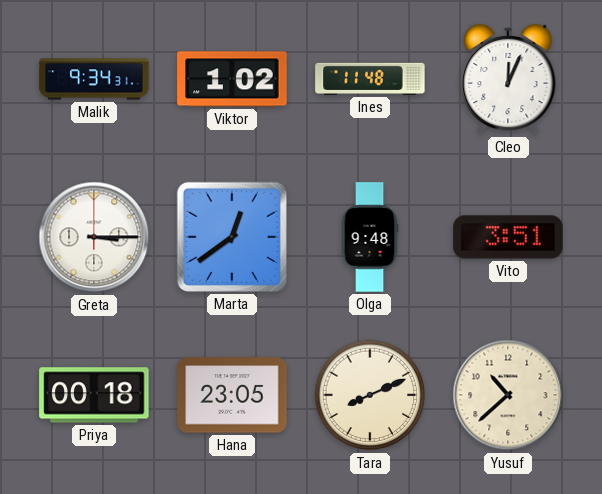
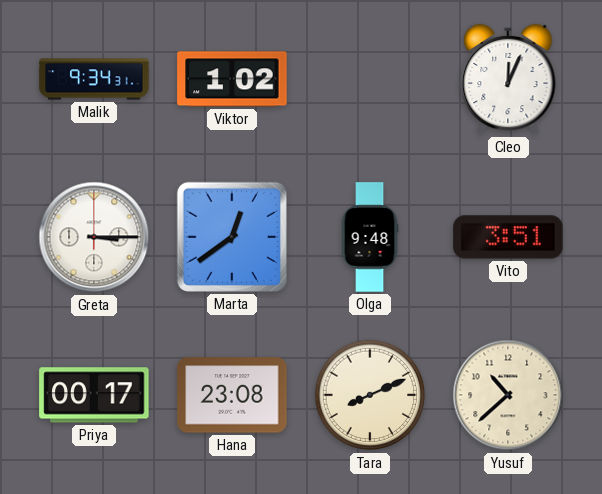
Ines: 11:48 -> none
Priya: 00:18 -> 00:17
Hana: 23:05 -> 23:08
